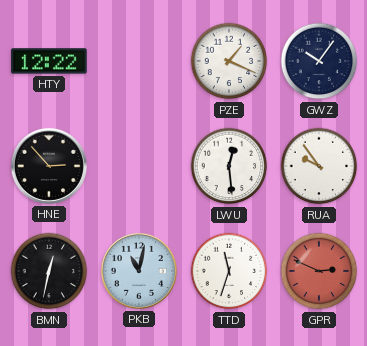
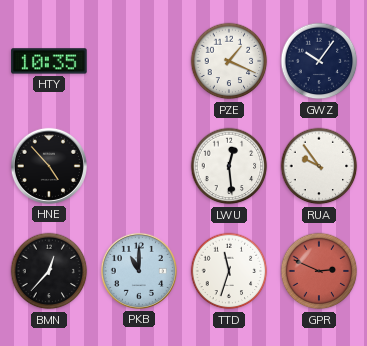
HTY: 12:22 -> 10:35
HNE: 2:53 -> 4:53
BMN: 12:32 -> 12:37
PKB: 11:02 -> 11:00
